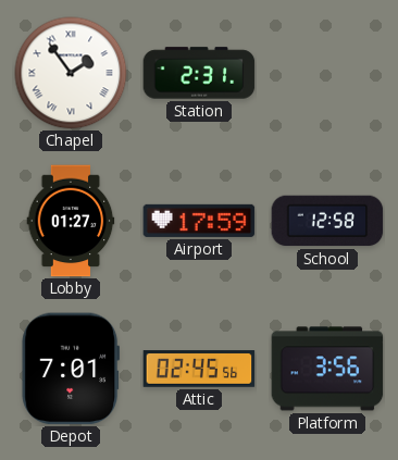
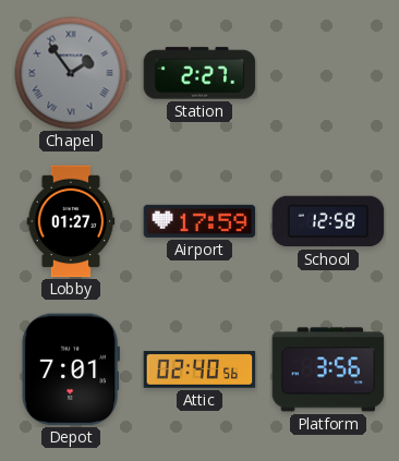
Chapel dial: white -> grey
Station: 2:31 -> 2:27
Attic: 02:45 -> 02:40
